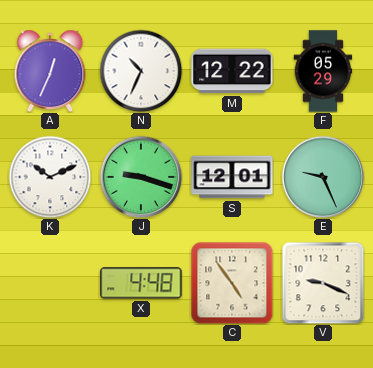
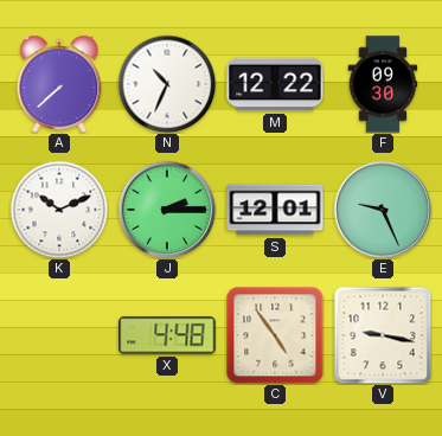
A: 12:34 -> 7:38
F: 05:29 -> 09:30
J: 9:18 -> 2:15
V: 9:19 -> 9:17
